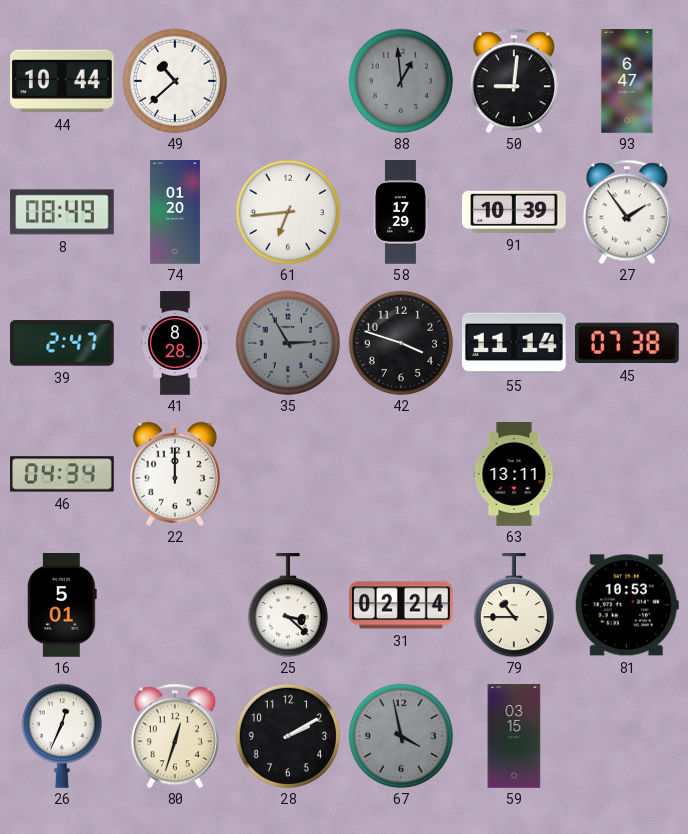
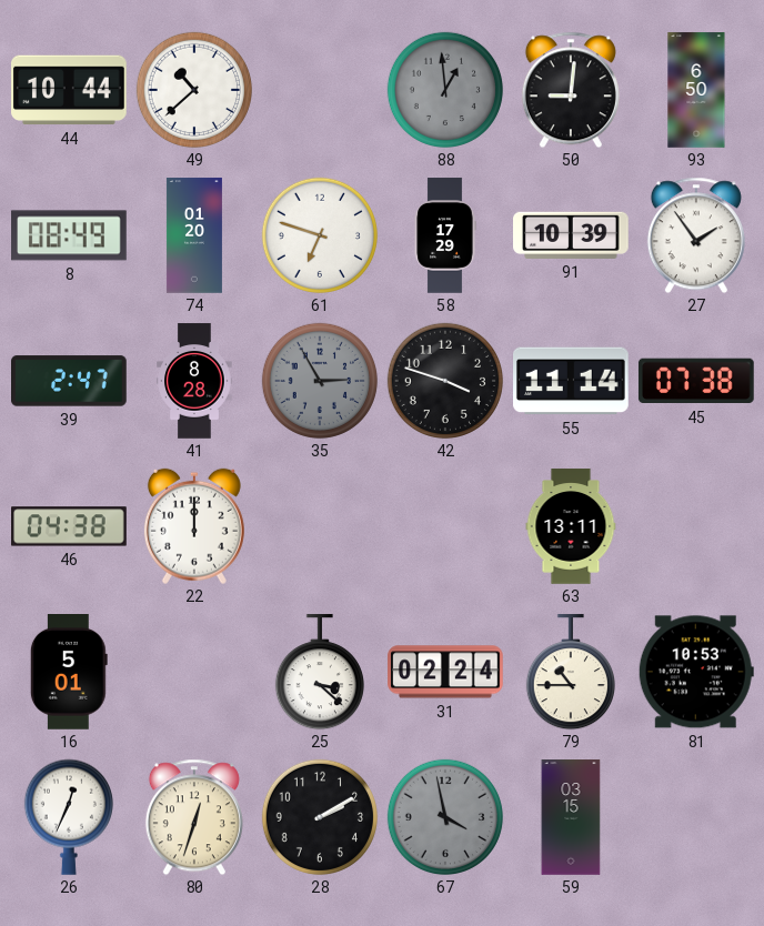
93: 6:47 -> 6:50
61: 6:44 -> 6:48
46: 04:34 -> 04:38
